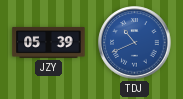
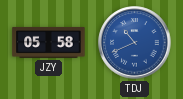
JZY: 05:39 -> 05:58
